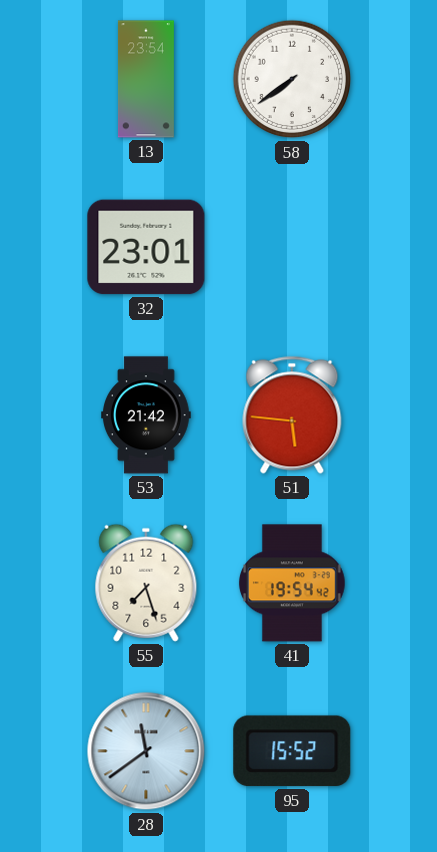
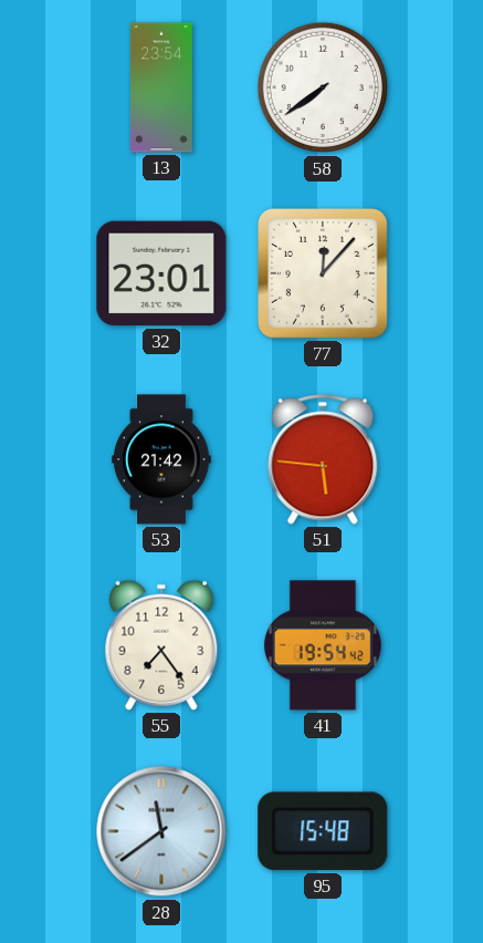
77: none -> 12:07
55: 7:27 -> 7:24
95: 15:52 -> 15:48
